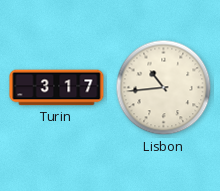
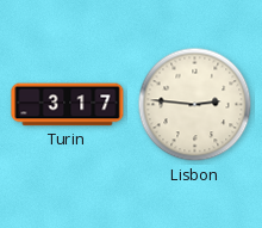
Lisbon: 10:44 -> 2:46
